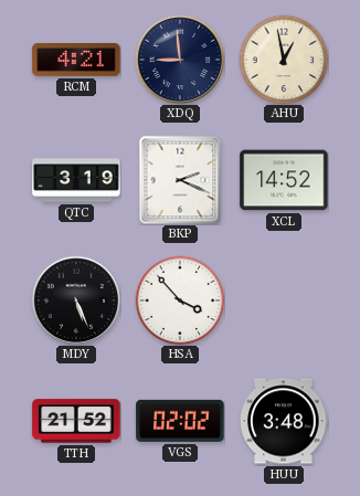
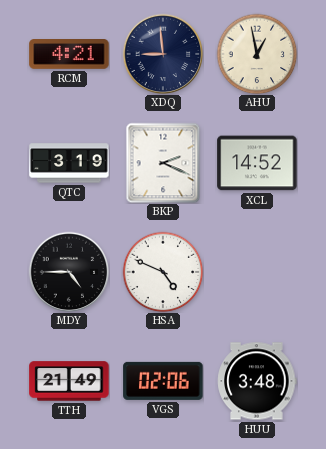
MDY: 5:26 -> 4:45
HSA: 3:53 -> 4:49
TTH: 21:52 -> 21:49
VGS: 02:02 -> 02:06
